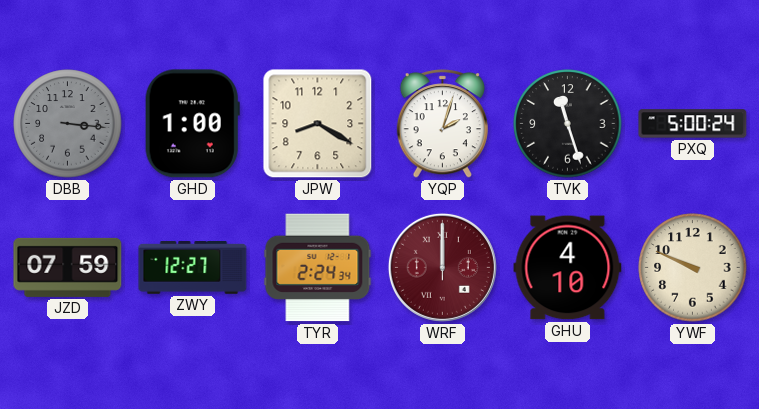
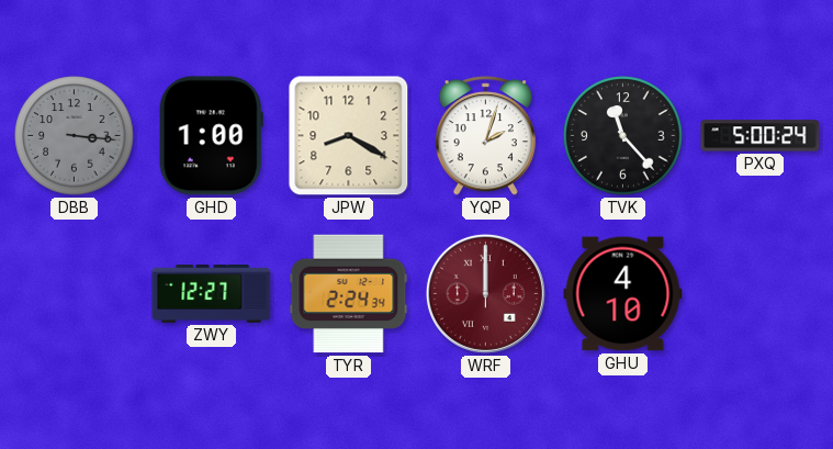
TVK: 11:27 -> 11:23
JZD: 07:59 -> none
YWF: 9:49 -> none
